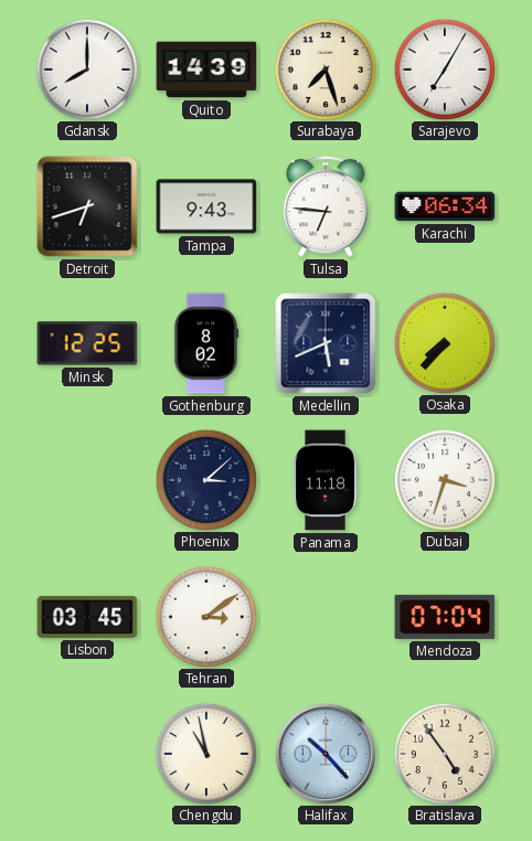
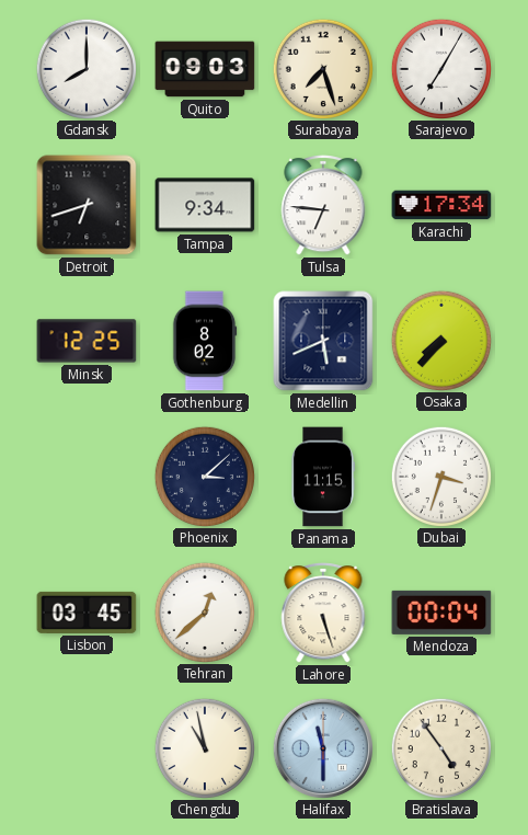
Quito: 14:39 -> 09:03
Tampa: 9:43 -> 9:34
Karachi: 06:34 -> 17:34
Panama: 11:18 -> 11:15
Tehran: 3:09 -> 12:38
Lahore: none -> 5:27
Mendoza: 07:04 -> 00:04
Halifax: 10:23 -> 11:30
